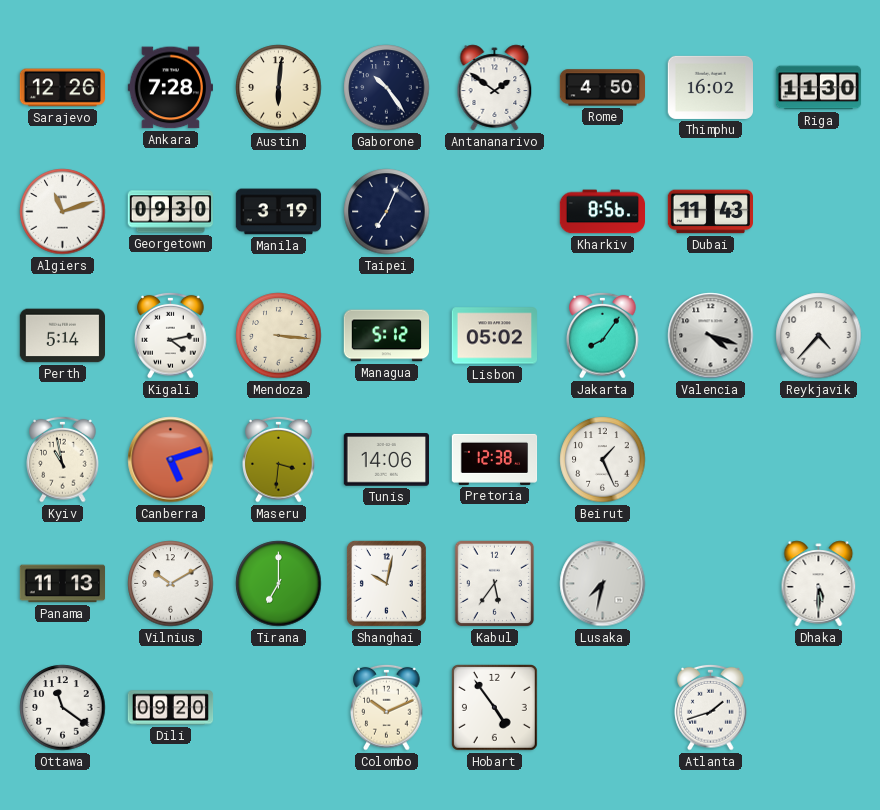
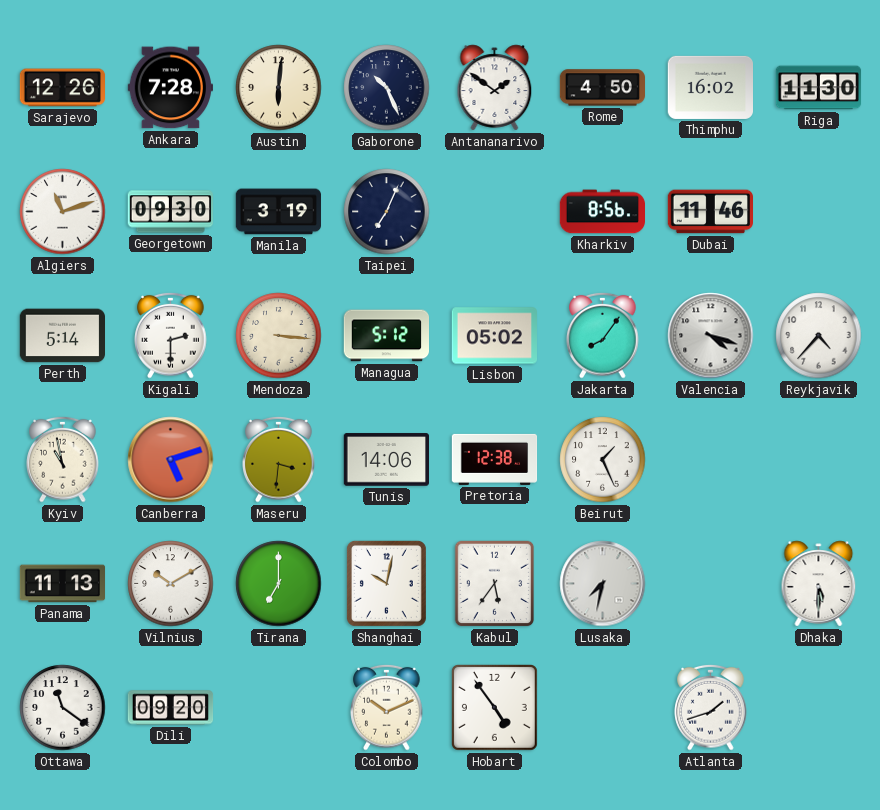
Gaborone: 10:24 -> 10:26
Dubai: 11:43 -> 11:46
Kigali: 4:13 -> 2:30
